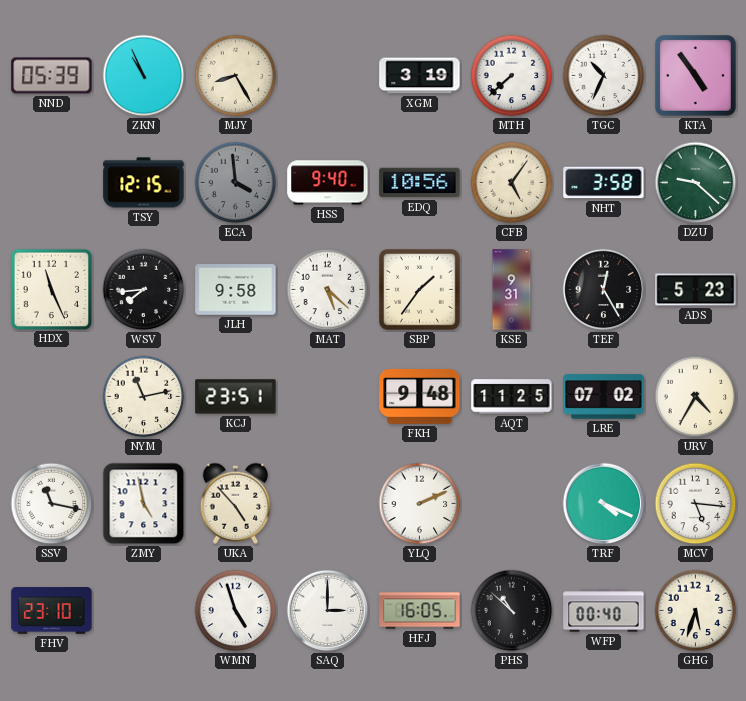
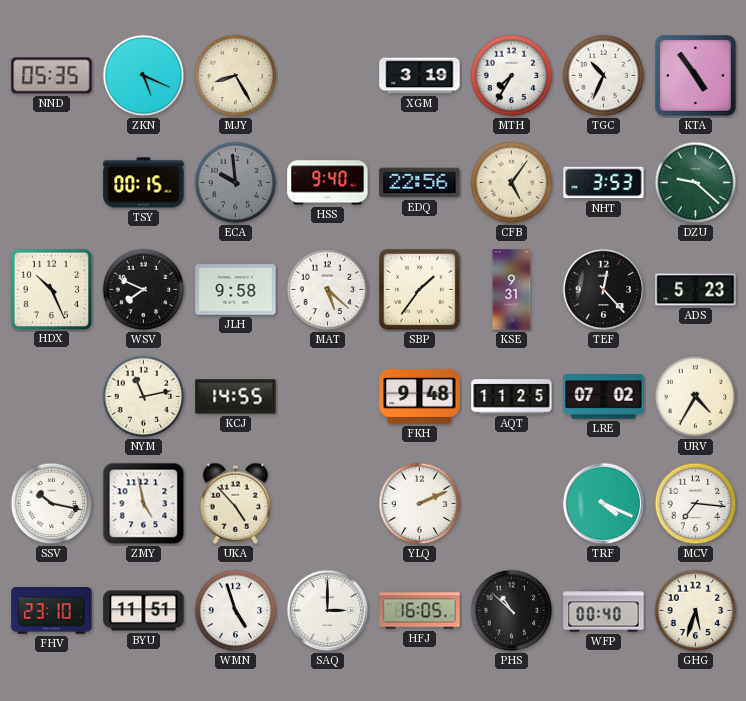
NND: 05:39 -> 05:35
ZKN: 10:56 -> 5:19
MTH: 7:38 -> 7:35
TSY: 12:15 -> 00:15
ECA: 3:59 -> 9:59
EDQ: 10:56 -> 22:56
NHT: 3:58 -> 3:53
HDX: 11:26 -> 10:26
WSV: 7:44 -> 7:49
TEF: 12:25 -> 12:23
KCJ: 23:51 -> 14:55
SSV: 11:17 -> 10:17
MCV: 5:16 -> 7:16
BYU: none -> 11:51
